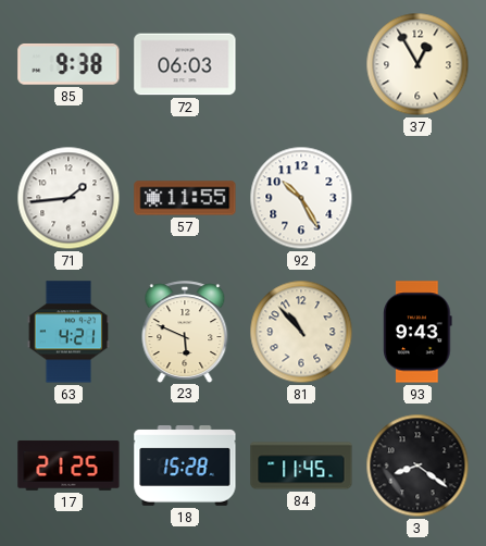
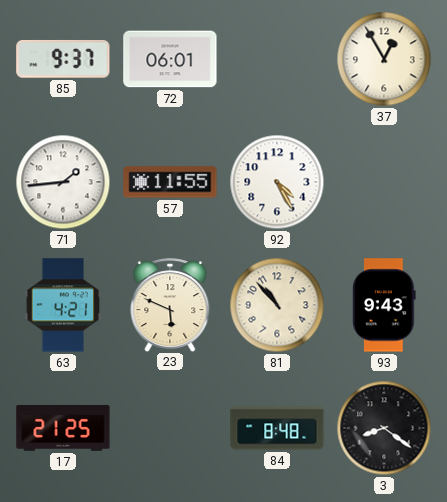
85: 9:38 -> 9:37
72: 06:03 -> 06:01
92: 10:25 -> 4:25
18: 15:28 -> none
84: 11:45 -> 8:48
